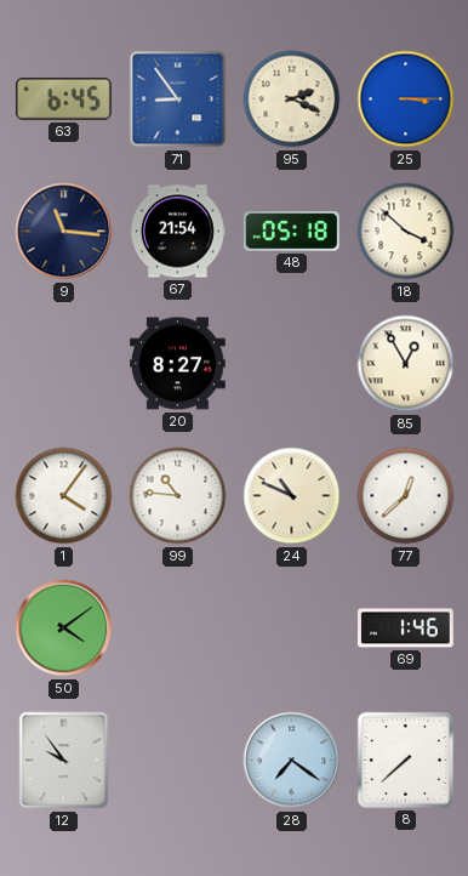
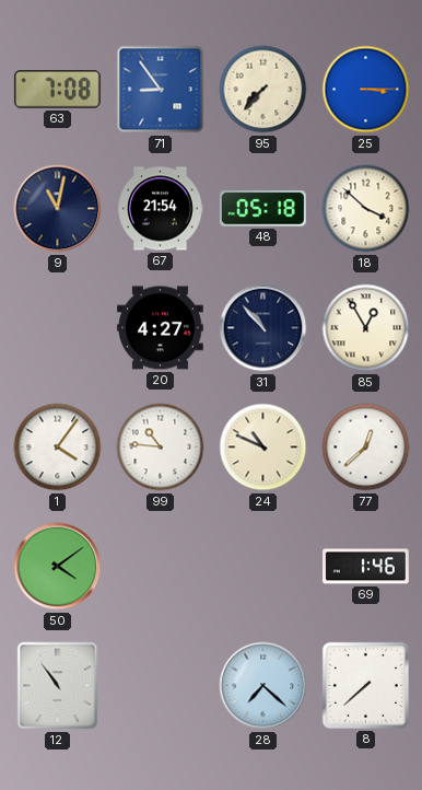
63: 6:45 -> 7:08
95: 2:19 -> 7:37
9: 11:16 -> 11:02
20: 8:27 -> 4:27
31: none -> 10:53
12: 9:54 -> 10:54
28: 7:21 -> 7:22
